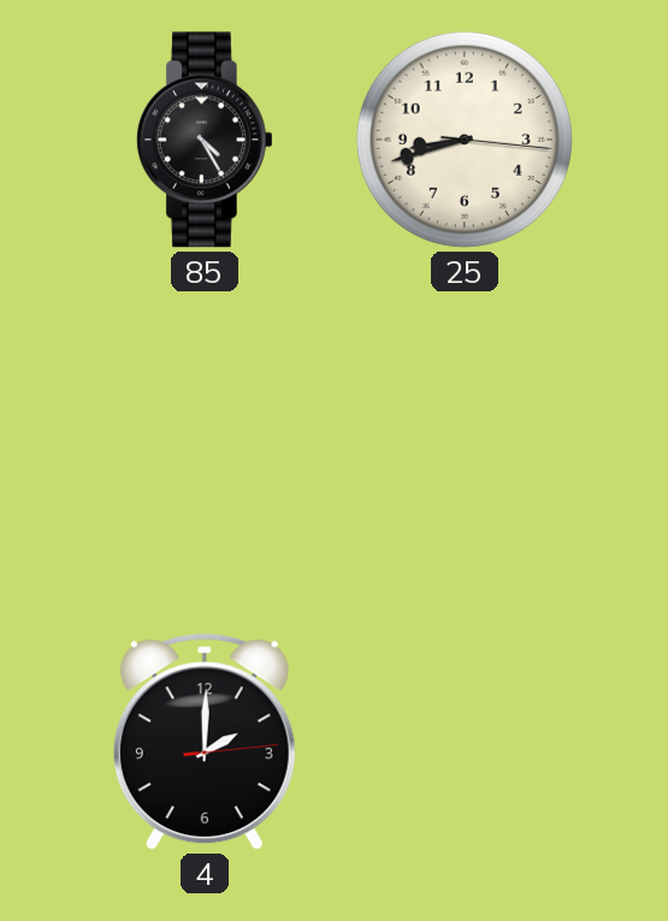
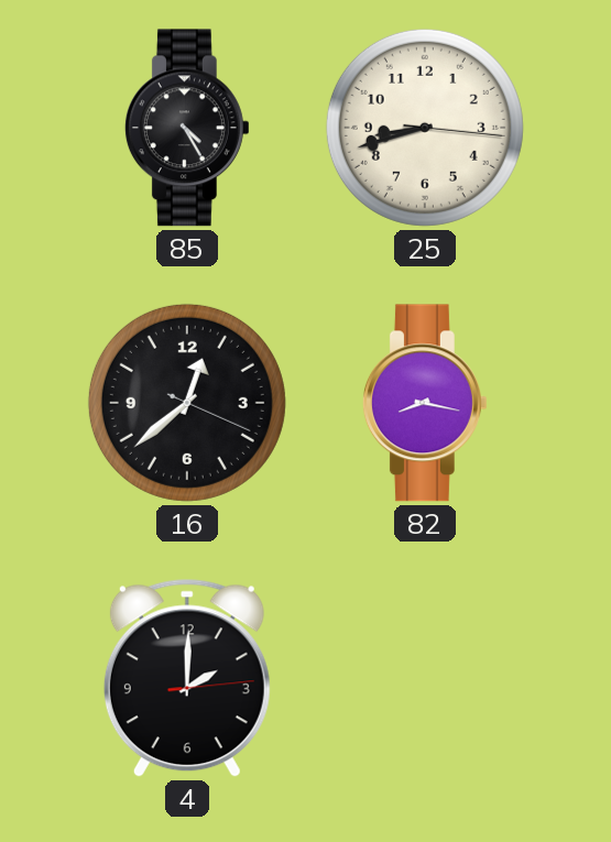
16: none -> 12:38
82: none -> 8:17
